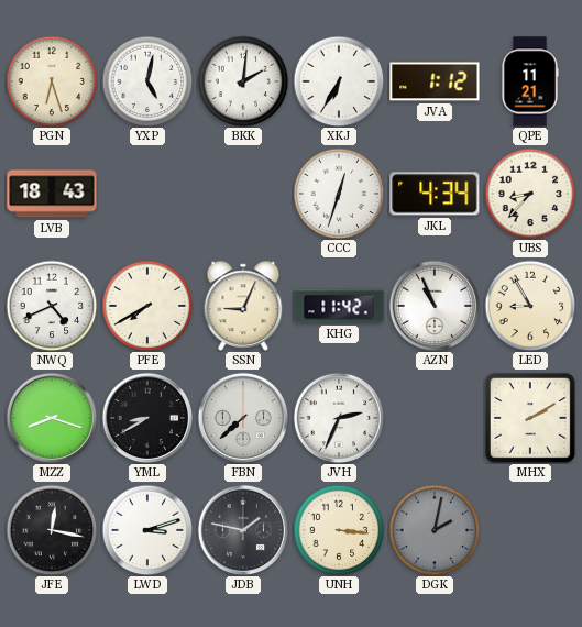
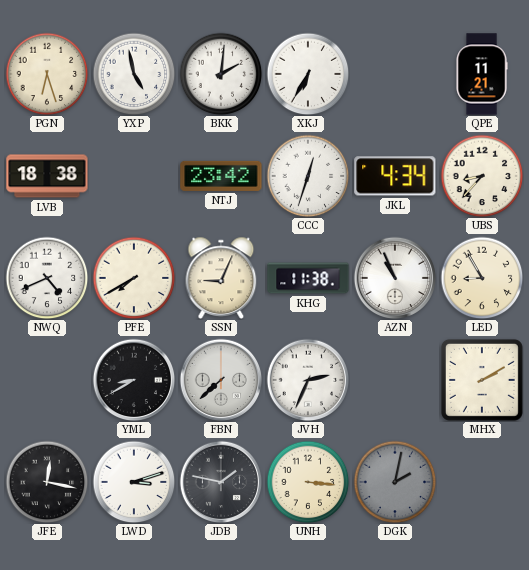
YXP: 5:02 -> 4:58
JVA: 1:12 -> none
LVB: 18:43 -> 18:38
NTJ: none -> 23:42
KHG: 11:42 -> 11:38
MZZ: 8:18 -> none
